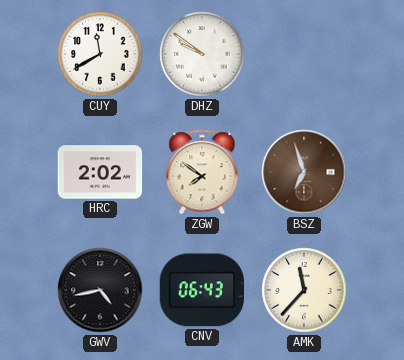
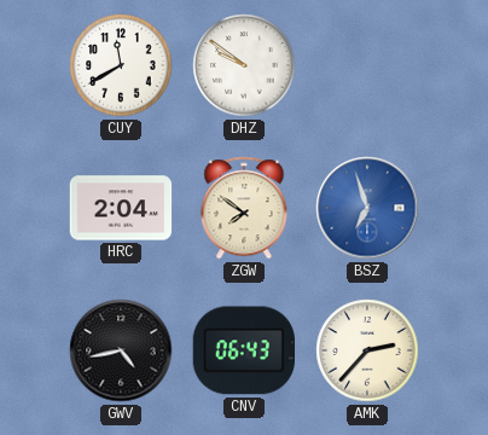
HRC: 2:02 -> 2:04
BSZ dial: brown -> blue
AMK: 11:37 -> 2:37
